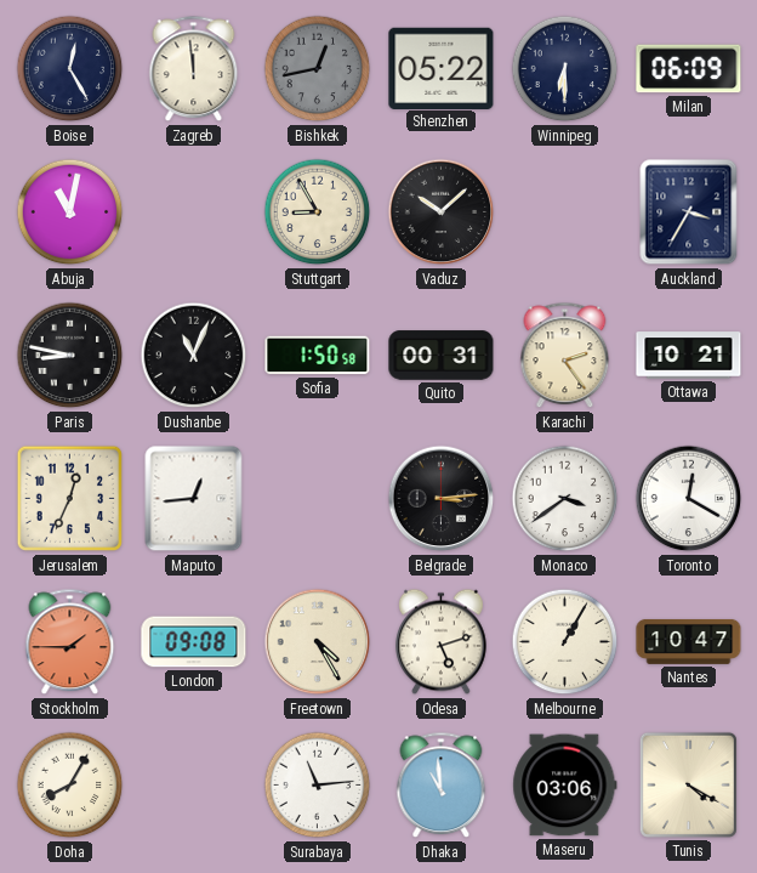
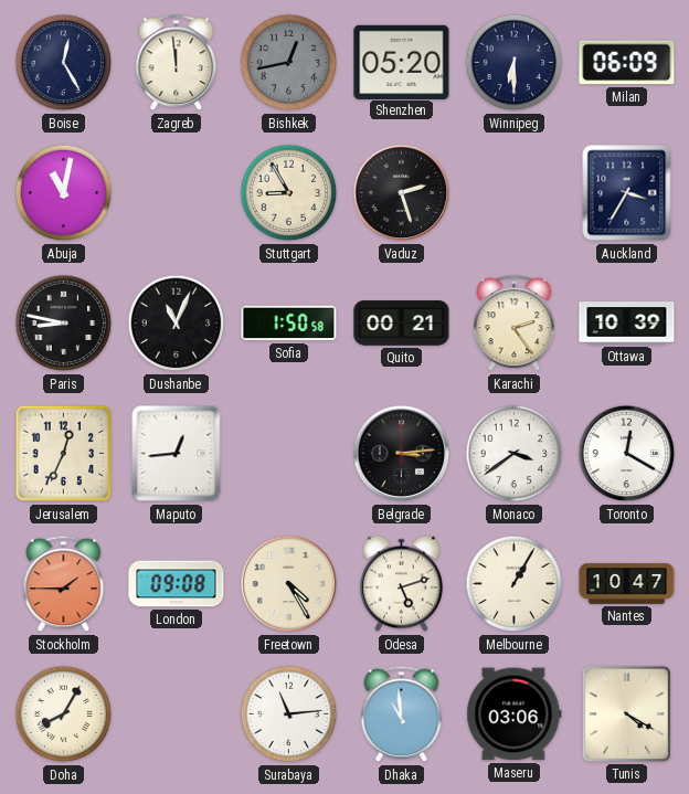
Shenzhen: 05:22 -> 05:20
Vaduz: 10:08 -> 2:27
Quito: 00:31 -> 00:21
Ottawa: 10:21 -> 10:39
